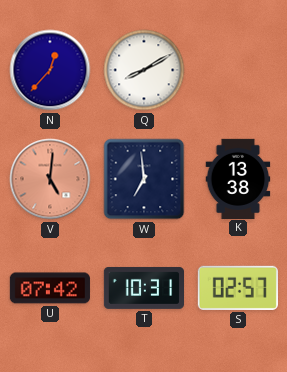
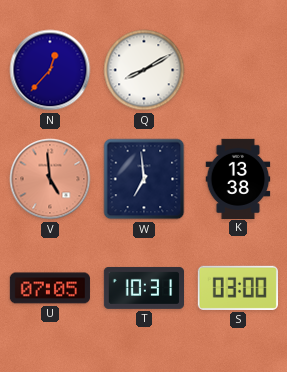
V: 5:01 -> 4:59
U: 07:42 -> 07:05
S: 02:57 -> 03:00
